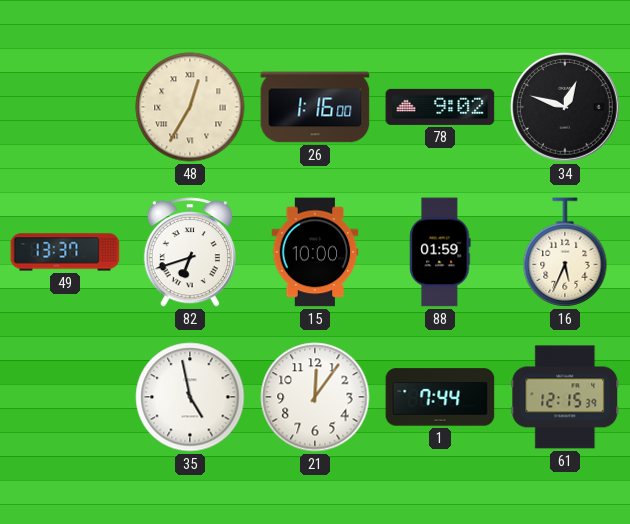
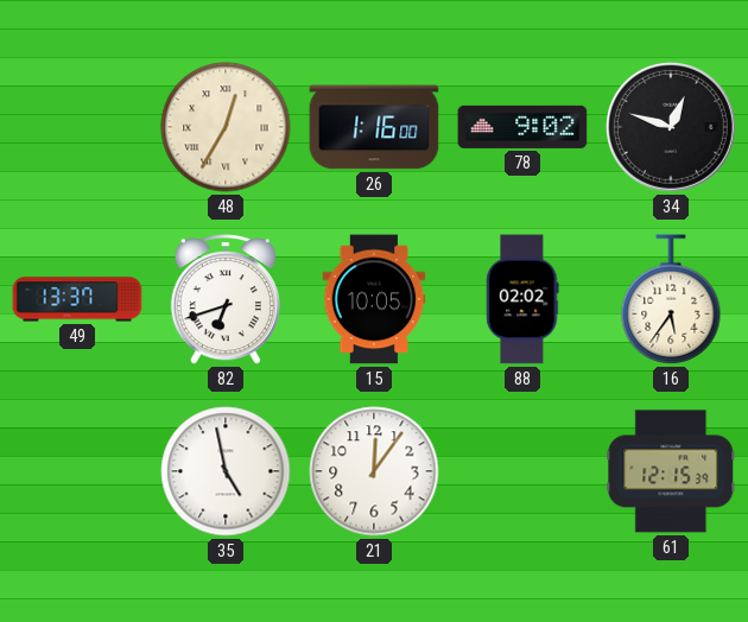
15: 10:00 -> 10:05
88: 01:59 -> 02:02
16: 5:34 -> 5:36
1: 7:44 -> none
